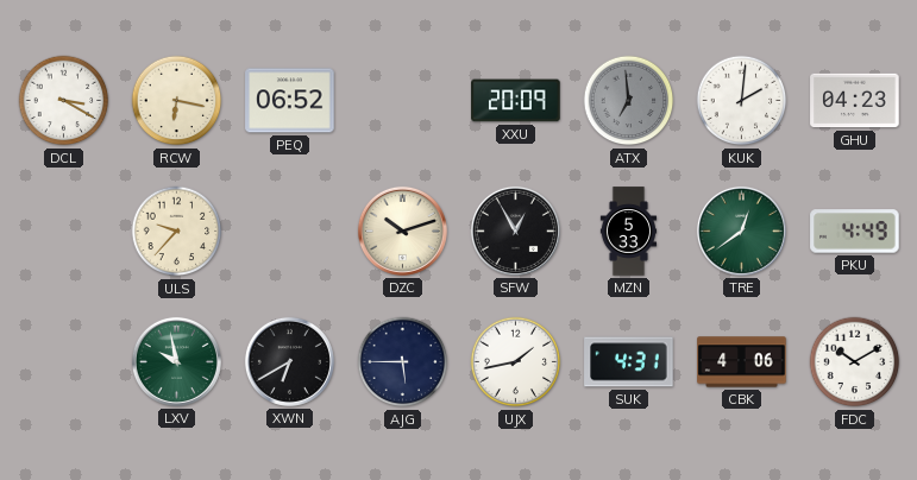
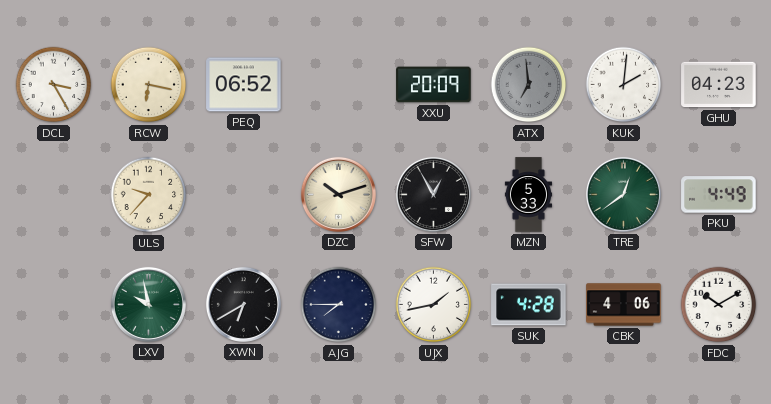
DCL: 3:20 -> 3:25
AJG: 5:45 -> 7:45
SUK: 4:31 -> 4:28
